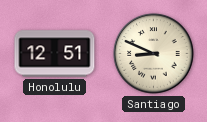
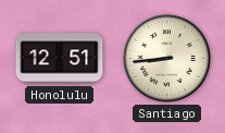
Santiago: 8:49 -> 8:44
